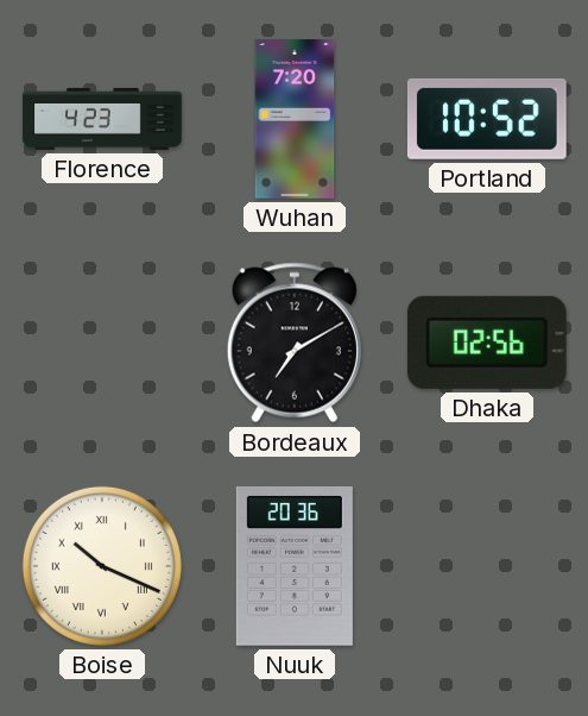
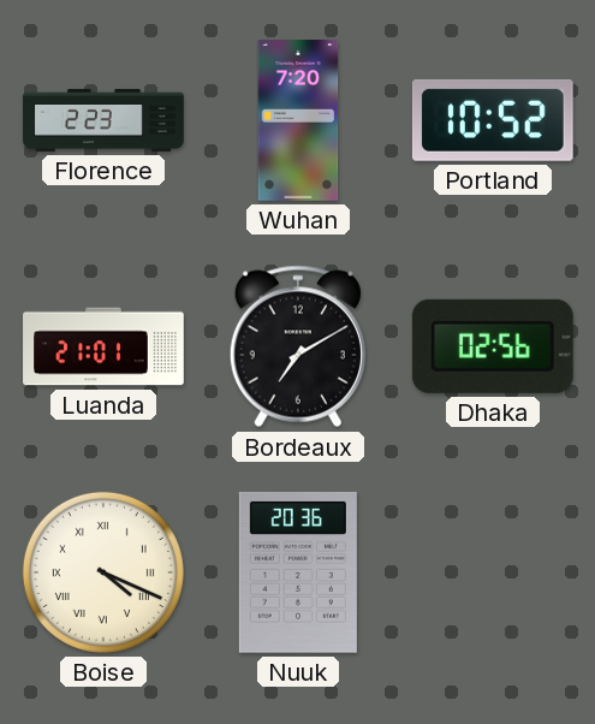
Florence: 4:23 -> 2:23
Luanda: none -> 21:01
Boise: 10:19 -> 4:19
